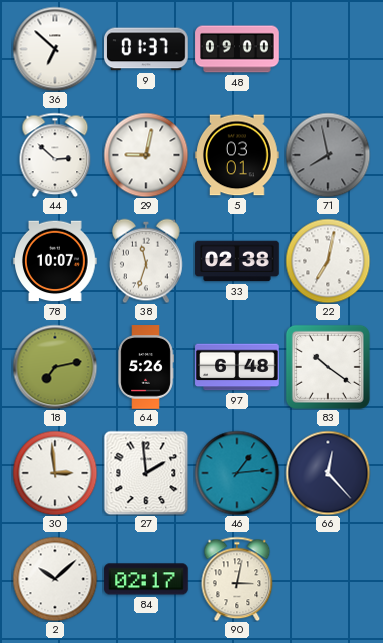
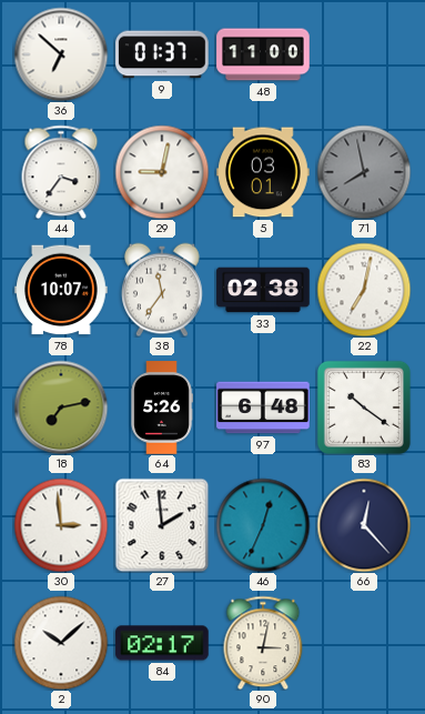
48: 09:00 -> 11:00
44: 2:52 -> 3:36
38: 11:33 -> 11:36
46: 1:14 -> 12:34
